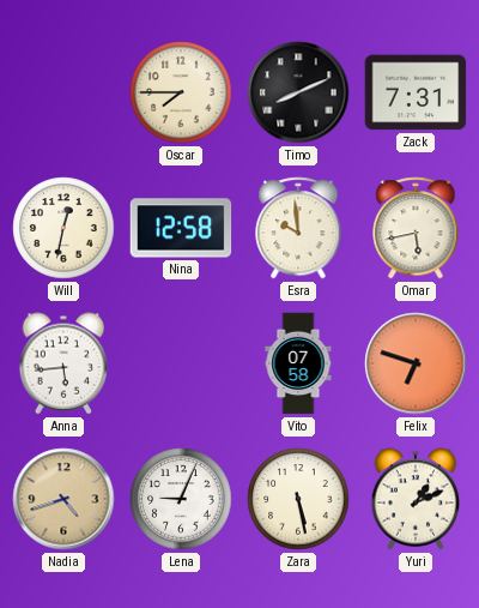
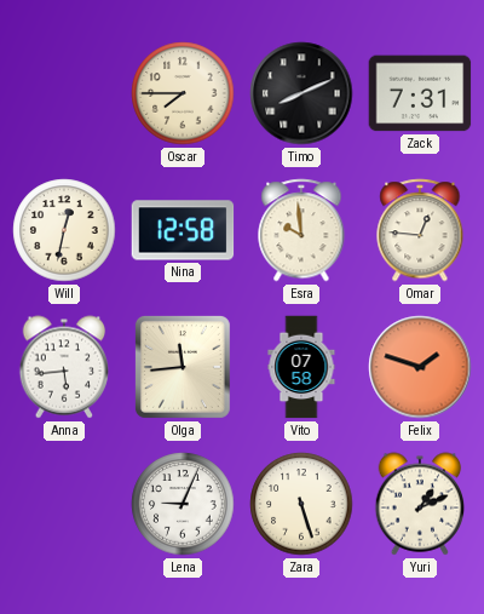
Omar: 5:43 -> 12:46
Olga: none -> 11:44
Felix: 6:48 -> 1:48
Nadia: 4:42 -> none
Zara: 5:28 -> 5:27
